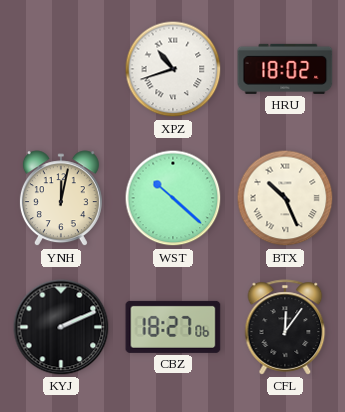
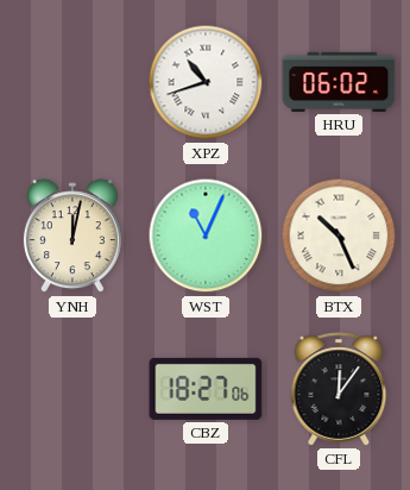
HRU: 18:02 -> 06:02
WST: 10:22 -> 11:04
KYJ: 2:11 -> none
